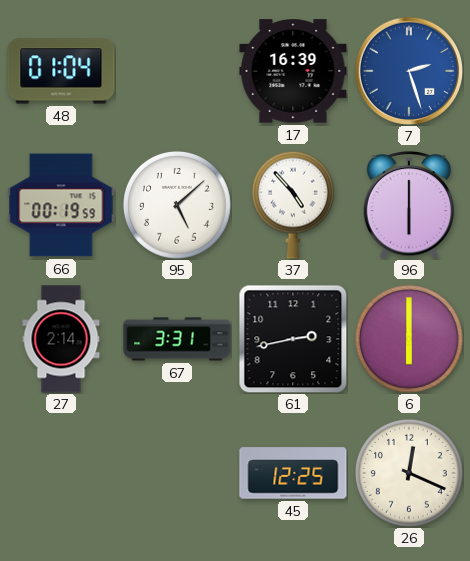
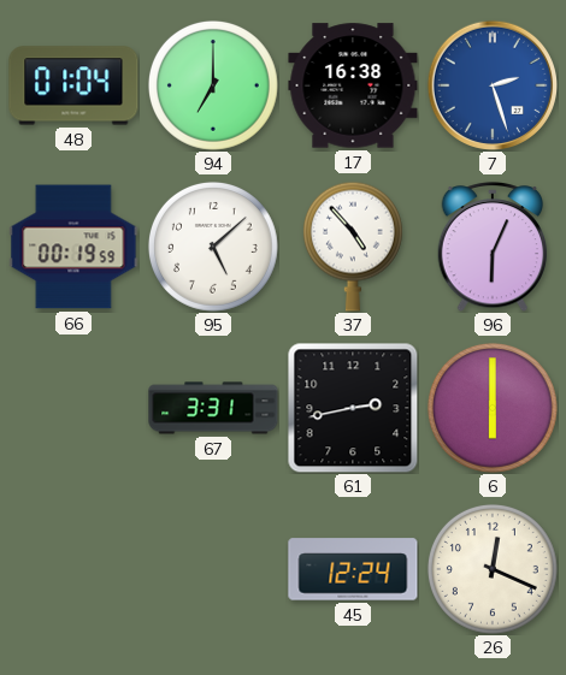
94: none -> 7:00
17: 16:39 -> 16:38
96: 6:00 -> 6:04
27: 2:14 -> none
45: 12:25 -> 12:24
